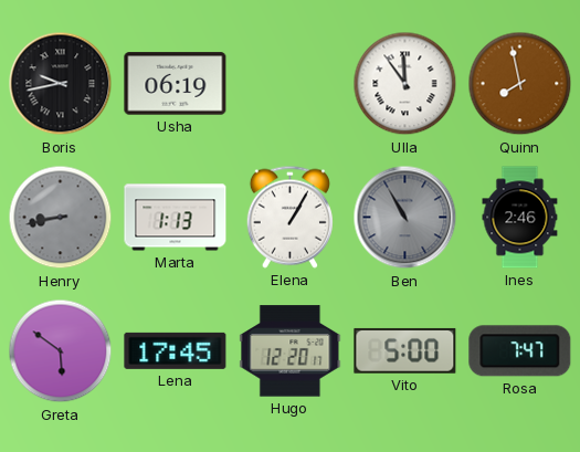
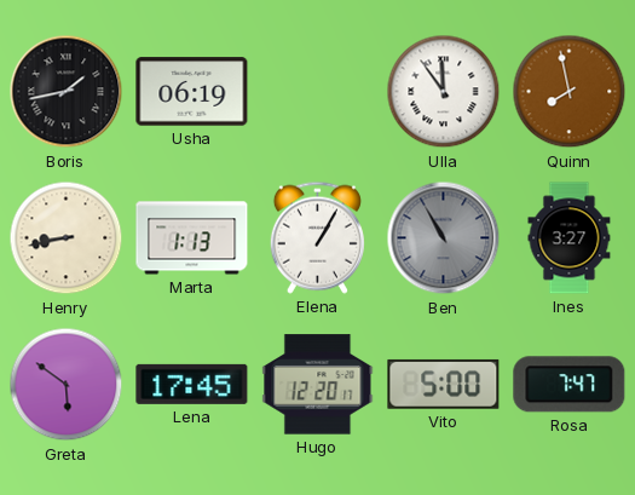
Boris: 9:43 -> 1:43
Henry dial: grey -> cream
Ines: 2:46 -> 3:27
